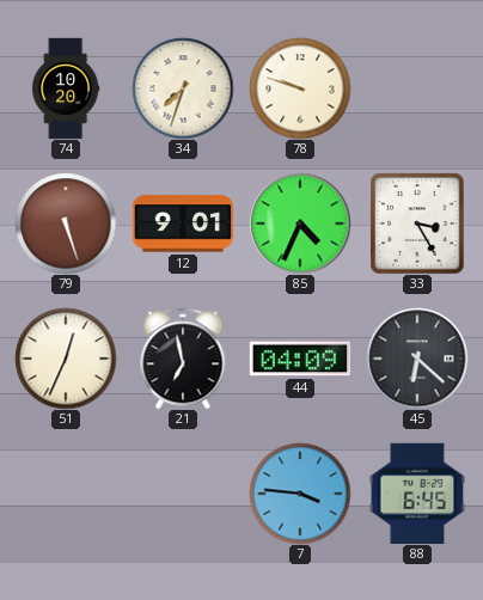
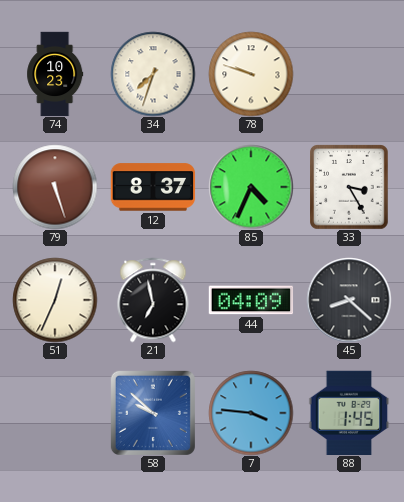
74: 10:20 -> 10:23
12: 9:01 -> 8:37
45: 6:22 -> 8:22
58: none -> 9:52
88: 6:45 -> 1:45
